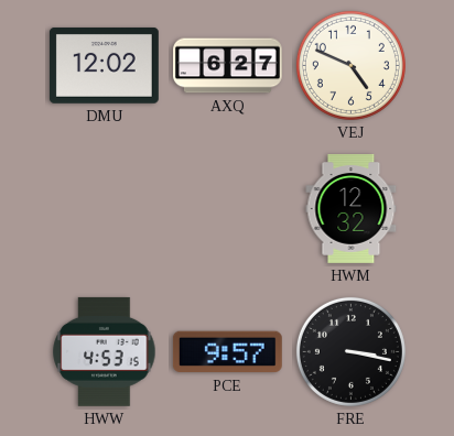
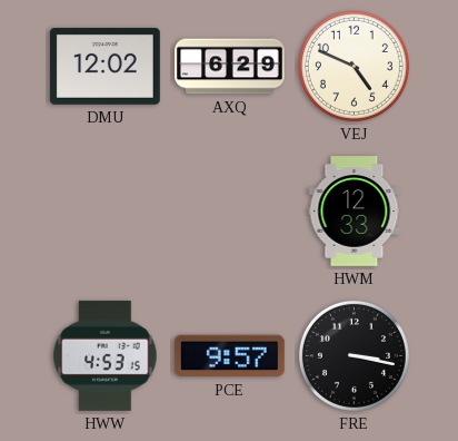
AXQ: 6:27 -> 6:29
HWM: 12:32 -> 12:33
